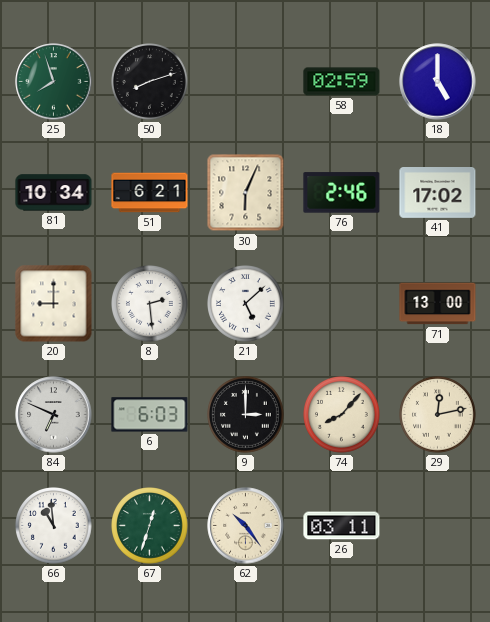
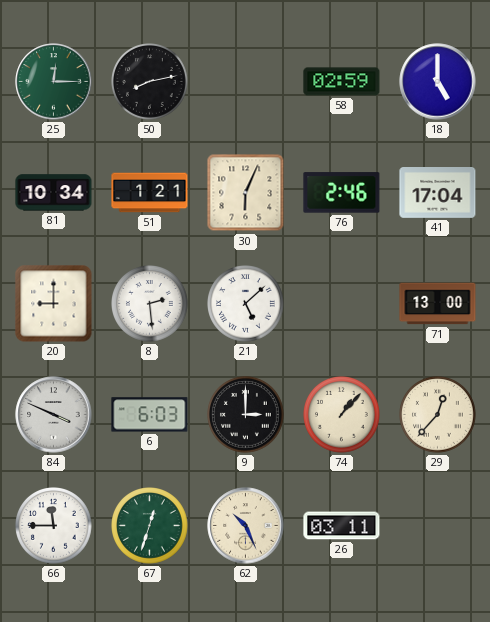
25: 7:57 -> 12:15
50: 8:12 -> 8:13
51: 6:21 -> 1:21
41: 17:02 -> 17:04
84: 6:49 -> 3:49
74: 8:07 -> 1:07
29: 12:13 -> 12:37
66: 10:59 -> 11:45
62: 10:24 -> 10:26
